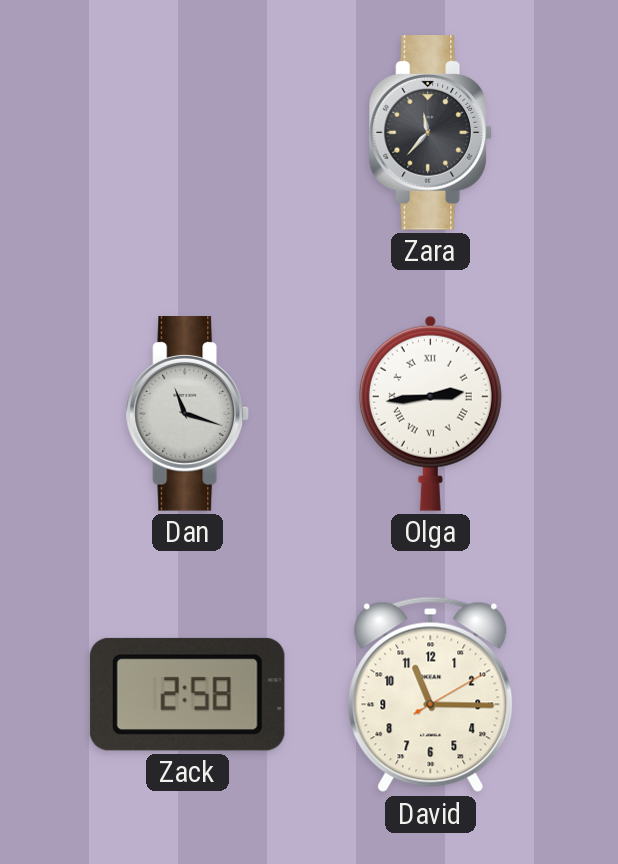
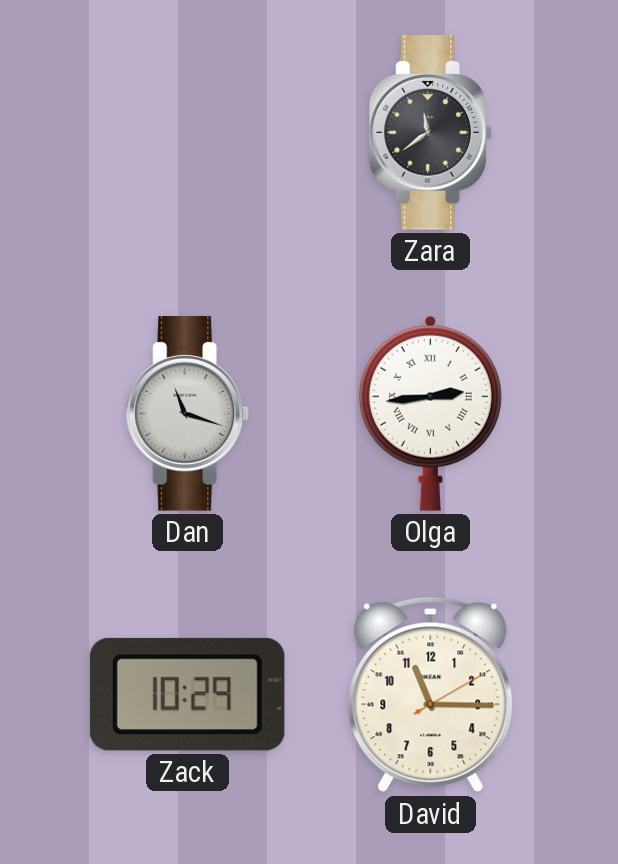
Zara: 11:37 -> 11:39
Zack: 2:58 -> 10:29
